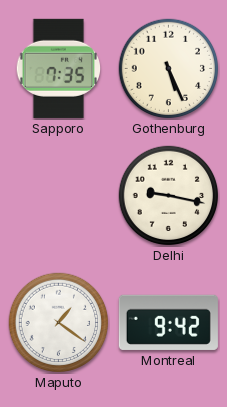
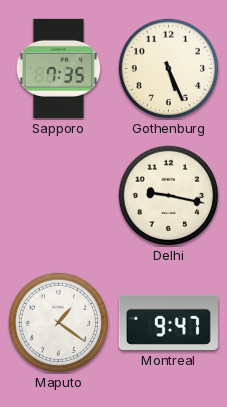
Montreal: 9:42 -> 9:47
